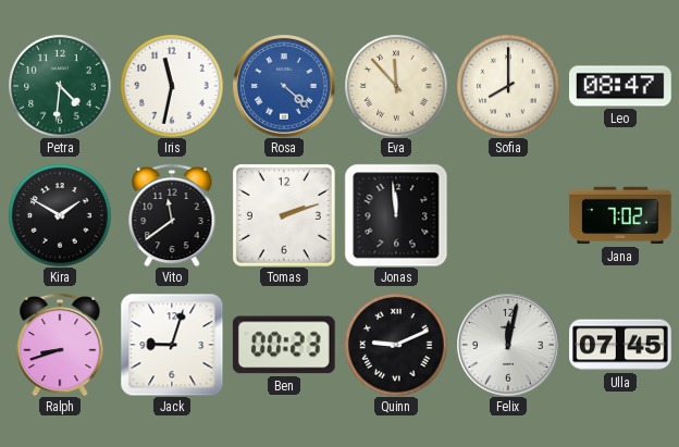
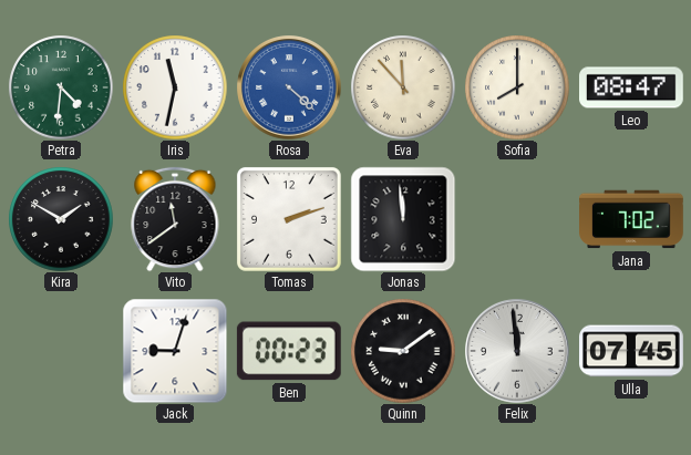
Ralph: 8:42 -> none
Quinn: 9:11 -> 9:09
Felix: 12:02 -> 11:59
